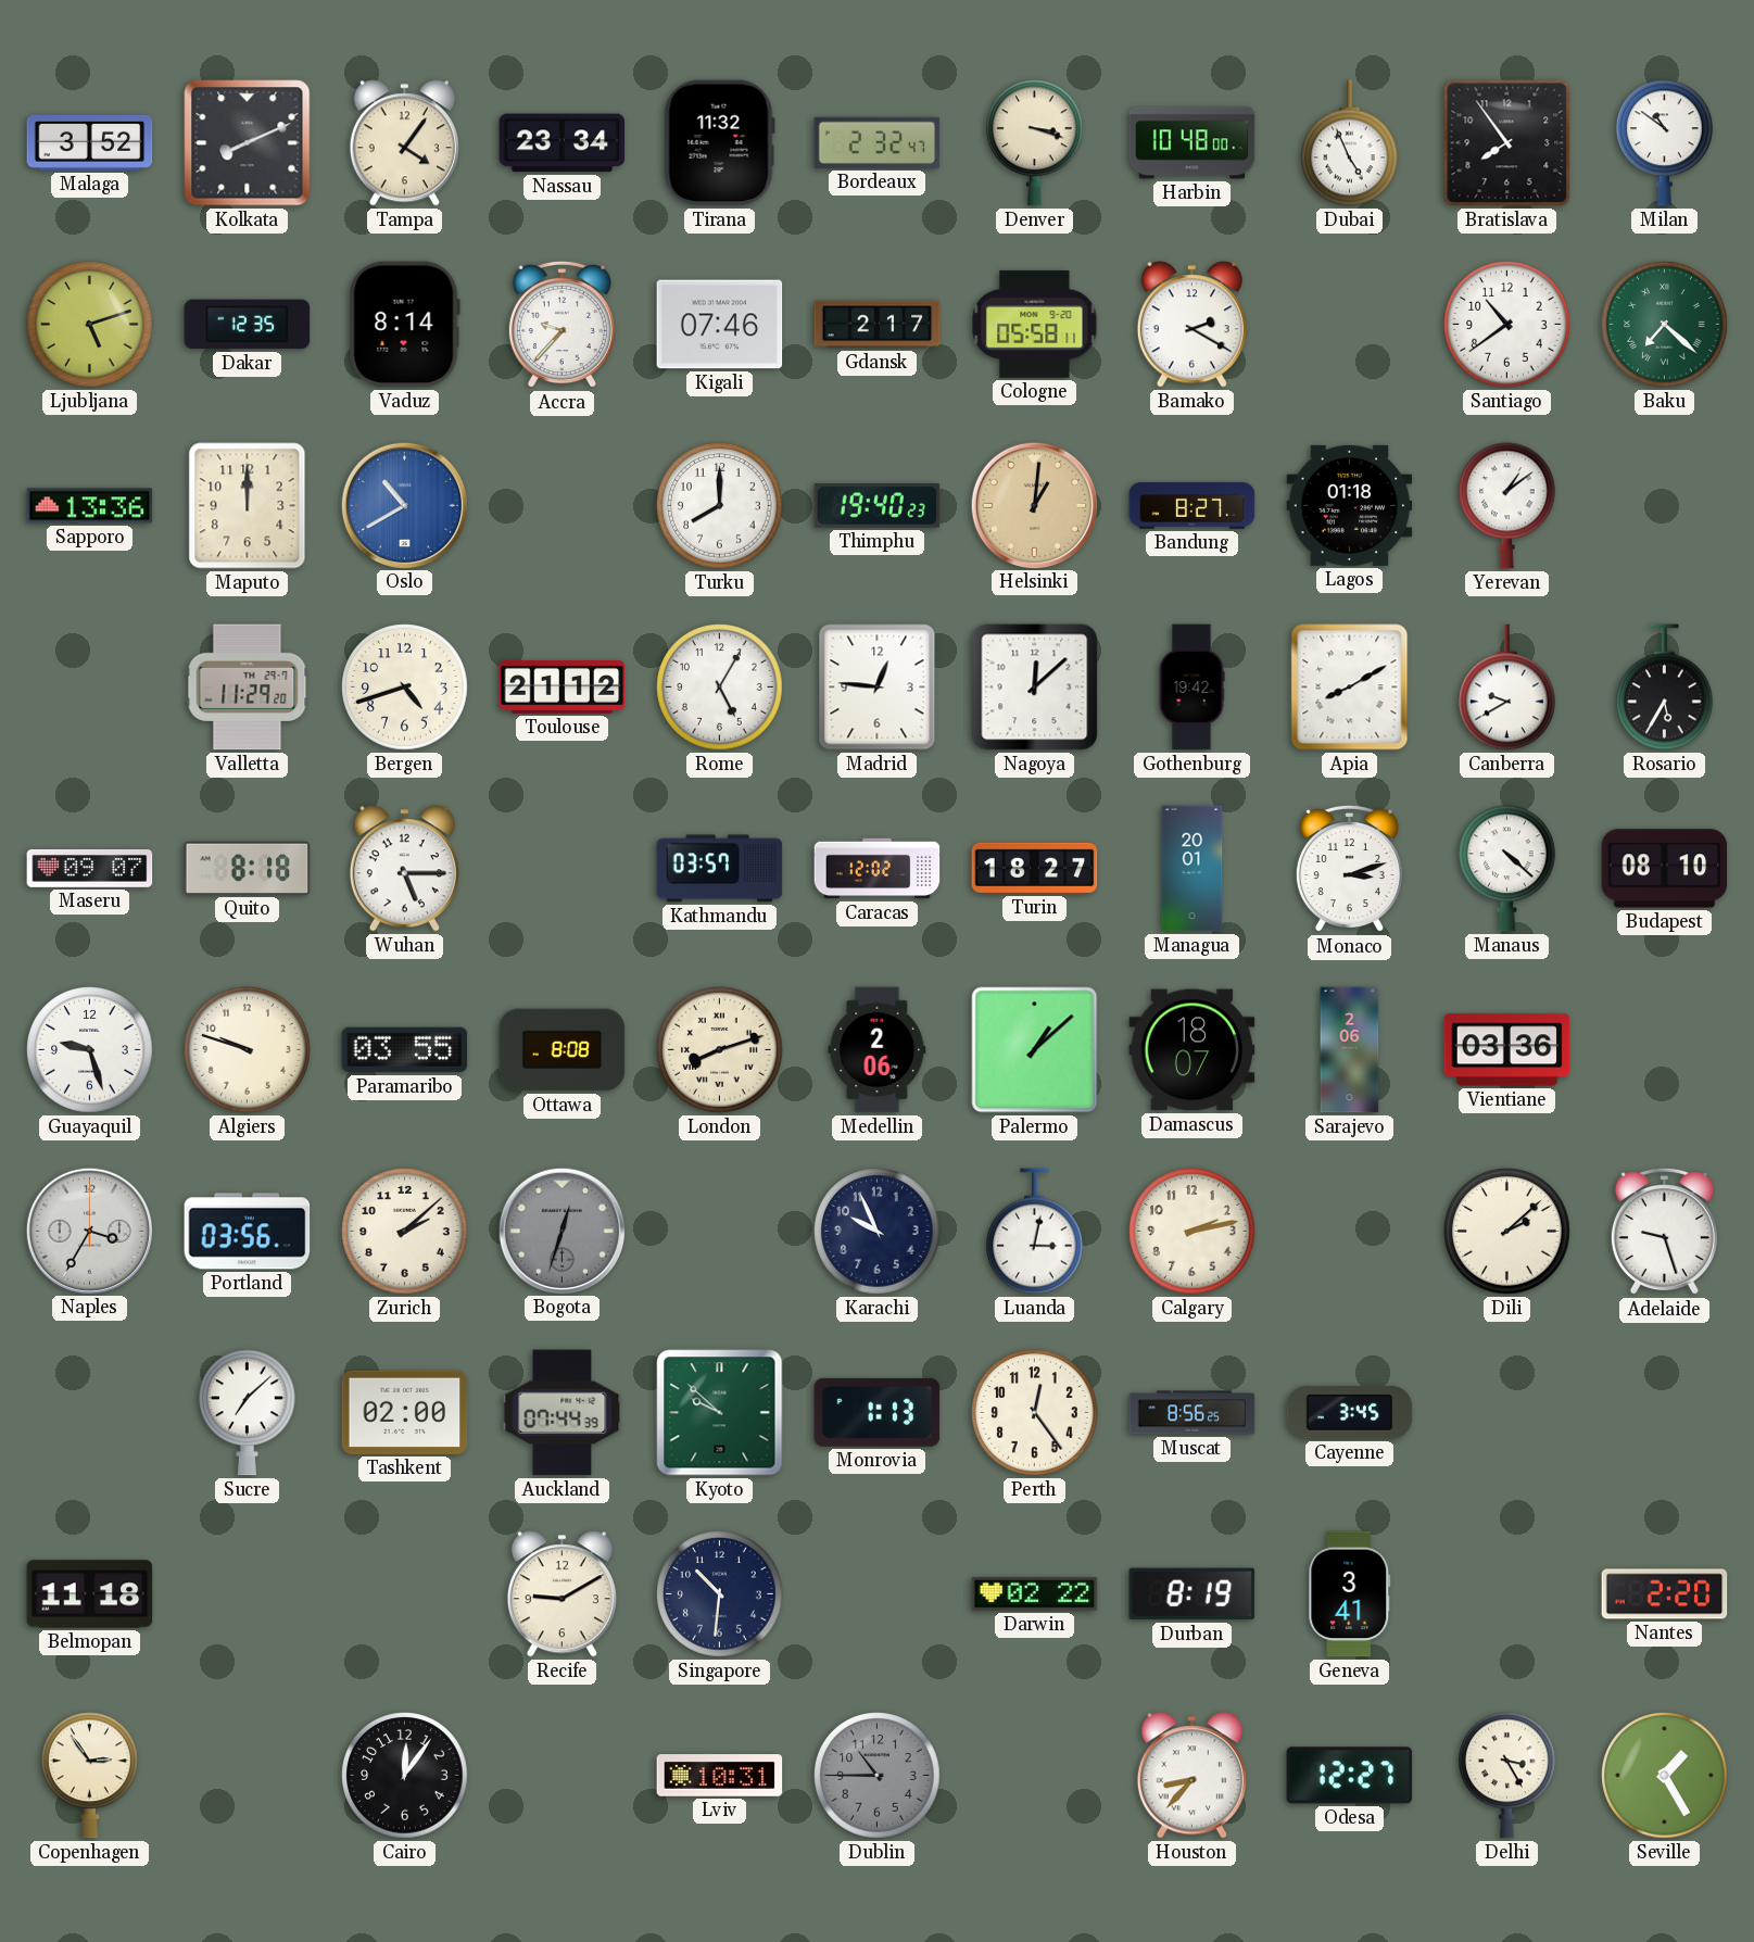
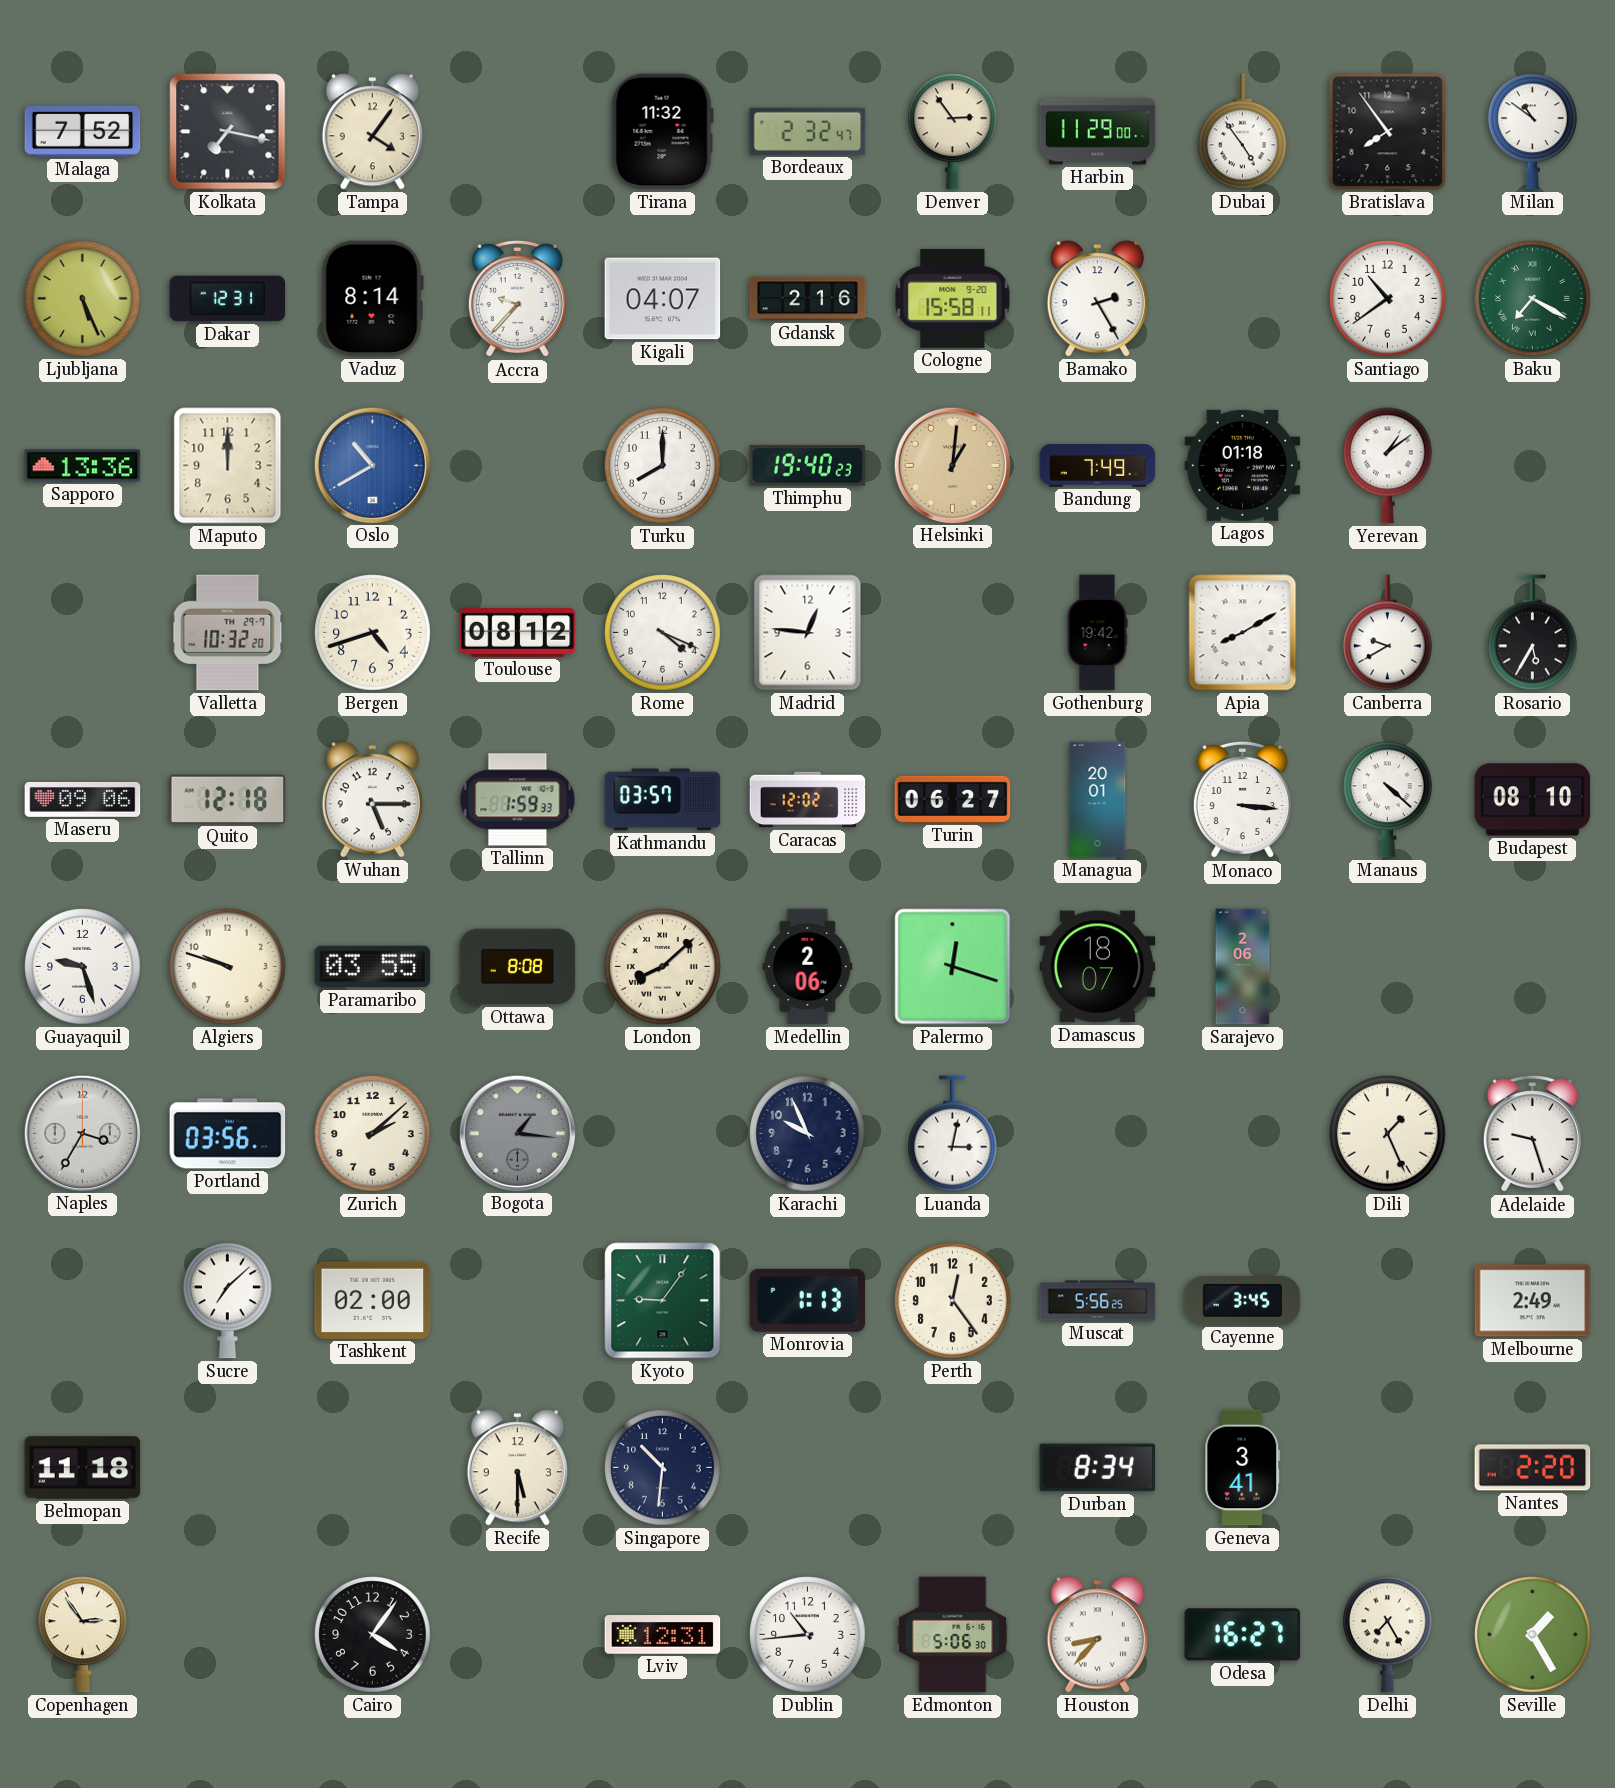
Malaga: 3:52 -> 7:52
Kolkata: 8:11 -> 7:17
Nassau: 23:34 -> none
Denver: 3:18 -> 2:54
Harbin: 10:48 -> 11:29
Dubai: 4:56 -> 4:54
Ljubljana: 5:12 -> 5:26
Dakar: 12:35 -> 12:31
Kigali: 07:46 -> 04:07
Gdansk: 2:17 -> 2:16
Cologne: 05:58 -> 15:58
Bamako: 2:20 -> 2:25
Baku: 7:22 -> 7:20
Bandung: 8:27 -> 7:49
Valletta: 11:29 -> 10:32
Toulouse: 21:12 -> 08:12
Rome: 5:05 -> 4:19
Nagoya: 12:08 -> none
Maseru: 09:07 -> 09:06
Quito: 8:18 -> 12:18
Tallinn: none -> 1:59
Turin: 18:27 -> 06:27
Monaco: 3:12 -> 3:16
London: 8:12 -> 8:08
Palermo: 1:08 -> 12:18
Vientiane: 03:36 -> none
Bogota: 12:33 -> 1:16
Calgary: 2:13 -> none
Dili: 2:08 -> 1:26
Auckland: 07:44 -> none
Kyoto: 9:52 -> 9:06
Muscat: 8:56 -> 5:56
Melbourne: none -> 2:49
Recife: 9:10 -> 5:30
Darwin: 02:22 -> none
Durban: 8:19 -> 8:34
Cairo: 12:06 -> 4:06
Lviv: 10:31 -> 12:31
Dublin: 10:45 -> 10:44
Dublin dial: grey -> white
Edmonton: none -> 5:06
Odesa: 12:27 -> 16:27
Delhi: 3:25 -> 7:25
